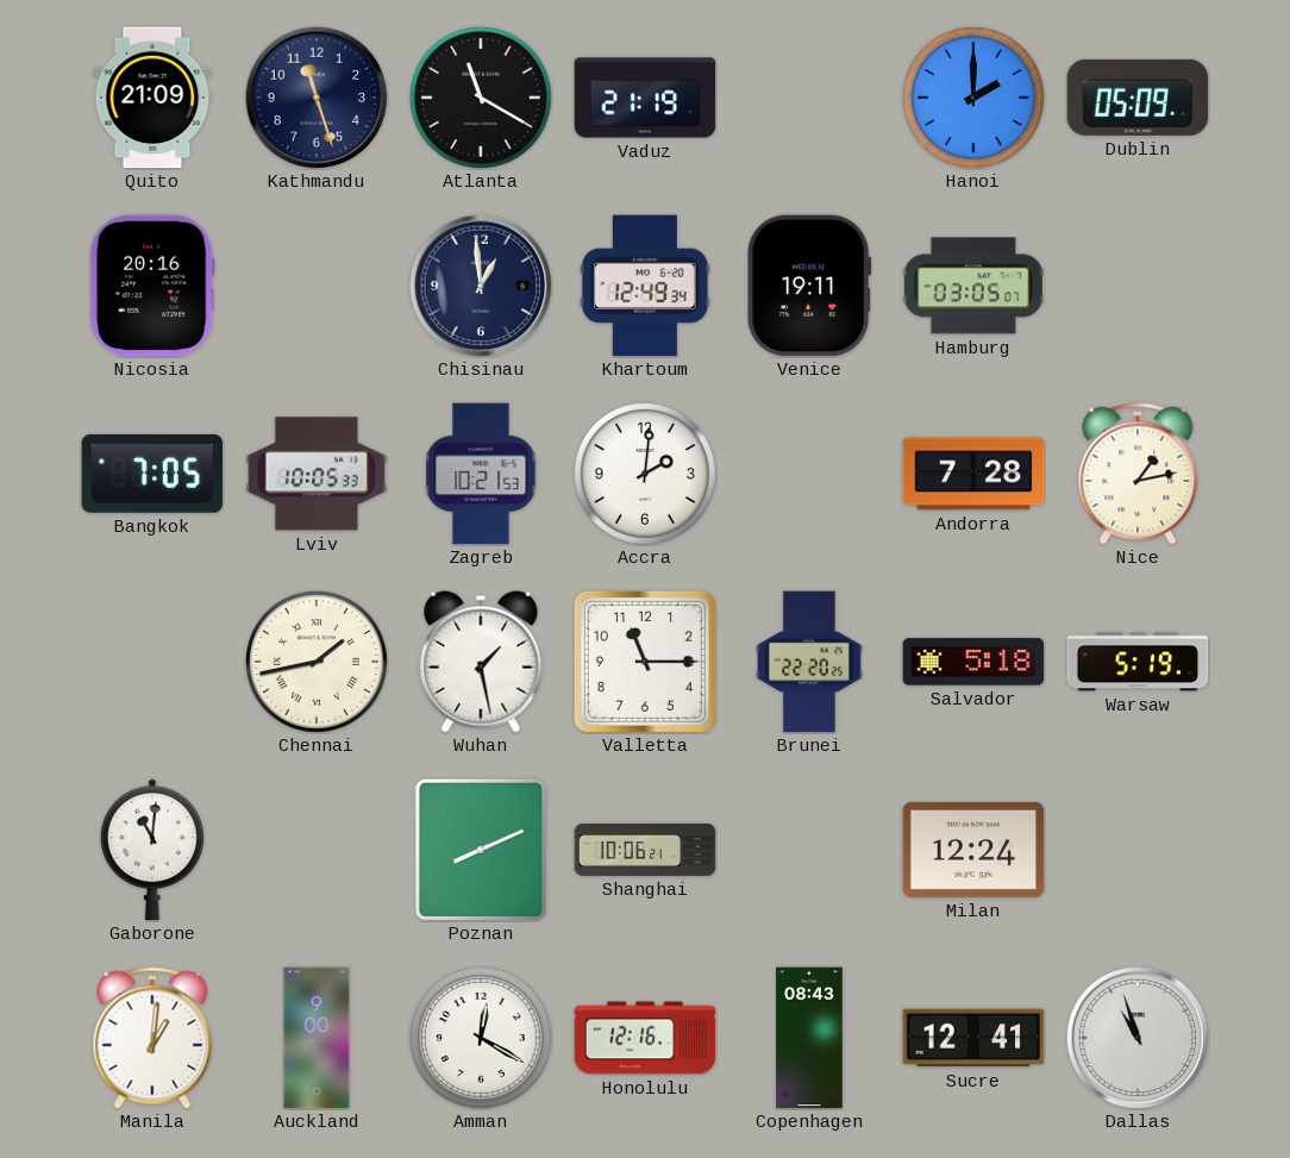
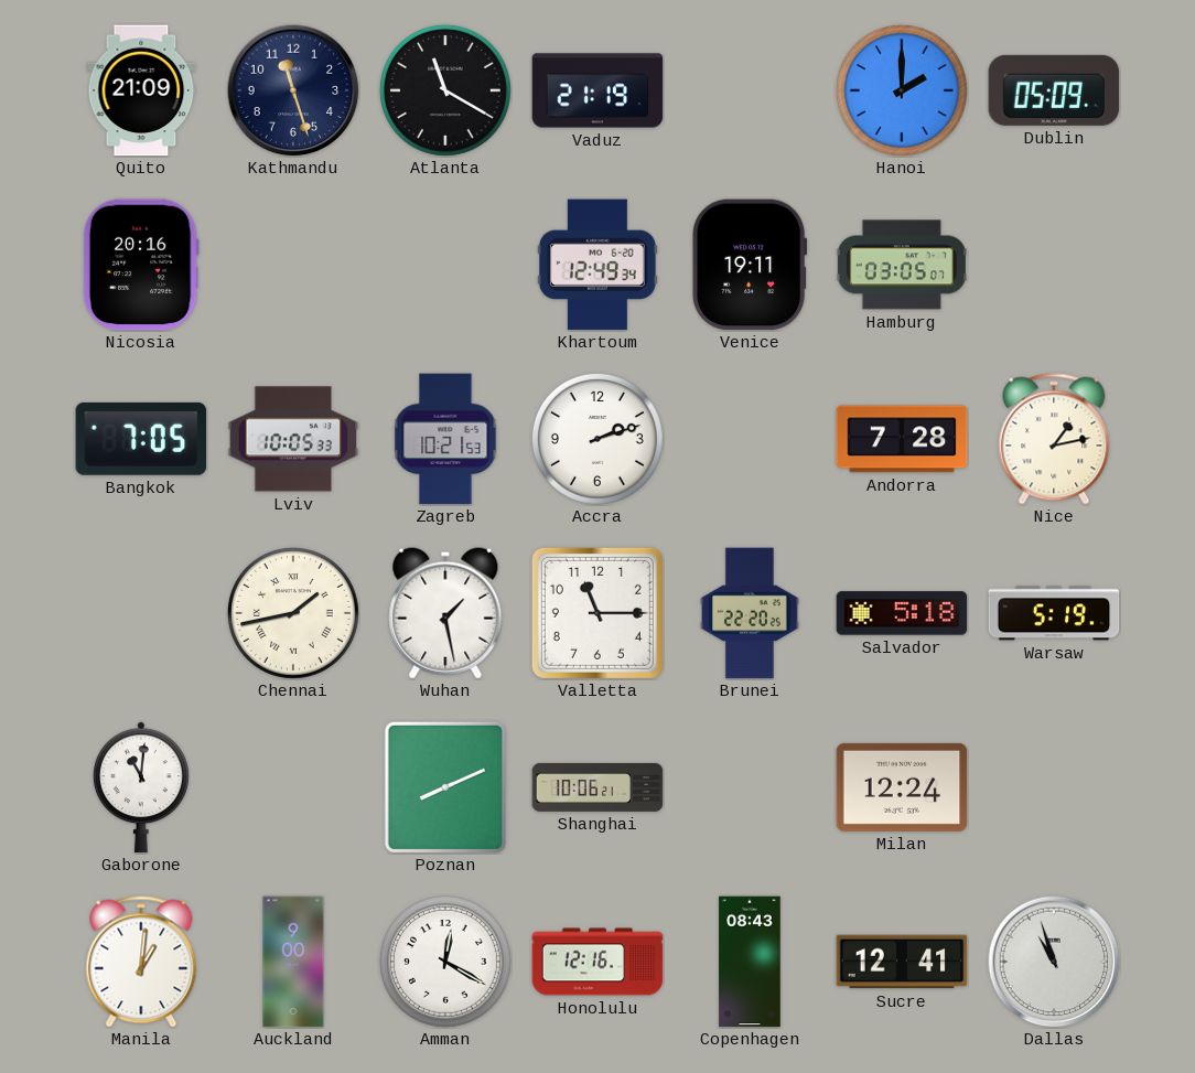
Chisinau: 12:59 -> none
Accra: 2:01 -> 2:12
